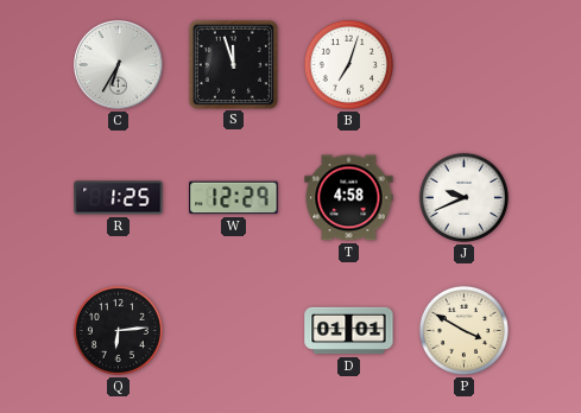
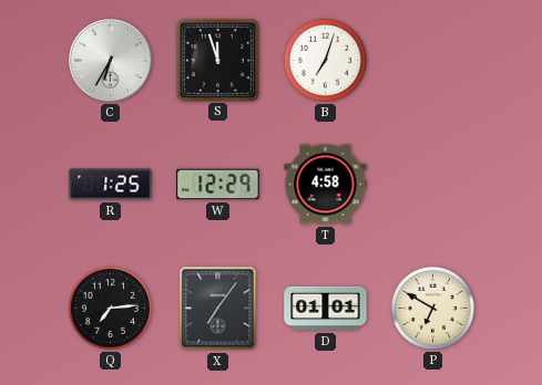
J: 9:41 -> none
Q: 6:14 -> 7:14
X: none -> 7:06
P: 3:50 -> 6:50
